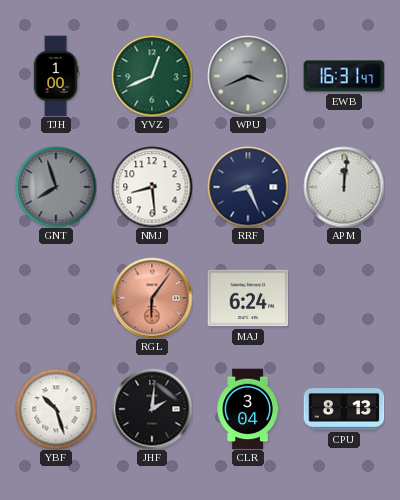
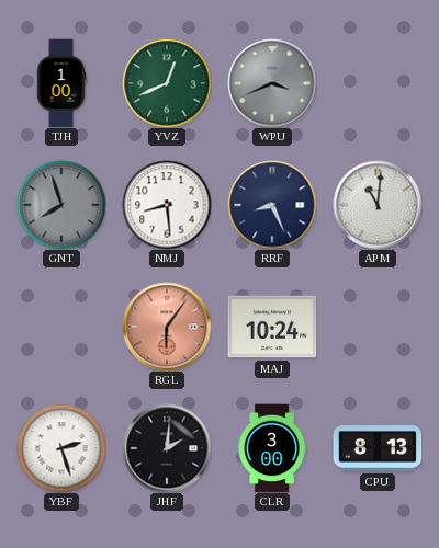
EWB: 16:31 -> none
APM: 12:01 -> 11:01
MAJ: 6:24 -> 10:24
YBF: 10:27 -> 2:27
CLR: 3:04 -> 3:00
